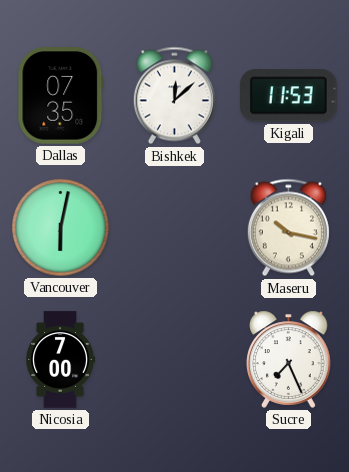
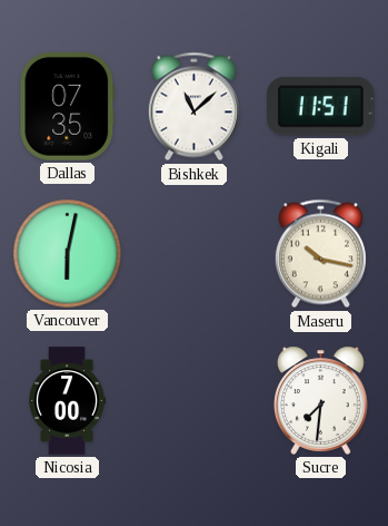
Bishkek: 12:08 -> 11:08
Kigali: 11:53 -> 11:51
Sucre: 7:26 -> 7:31
